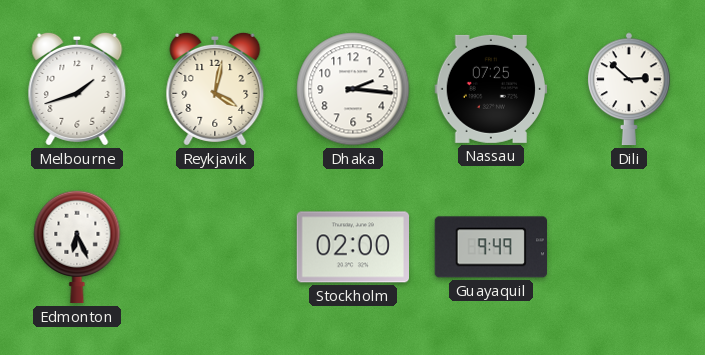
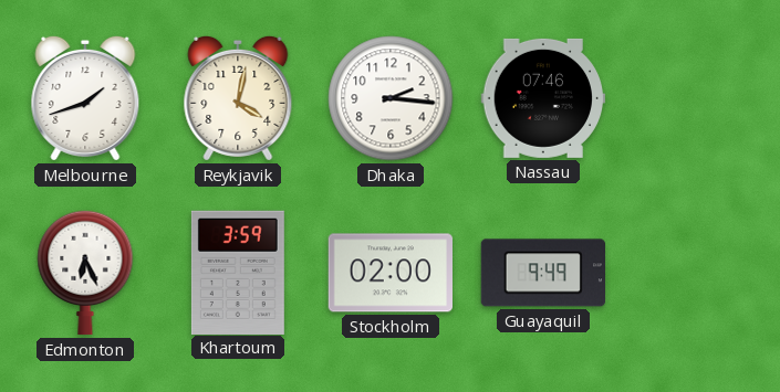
Nassau: 07:25 -> 07:46
Dili: 2:52 -> none
Khartoum: none -> 3:59
